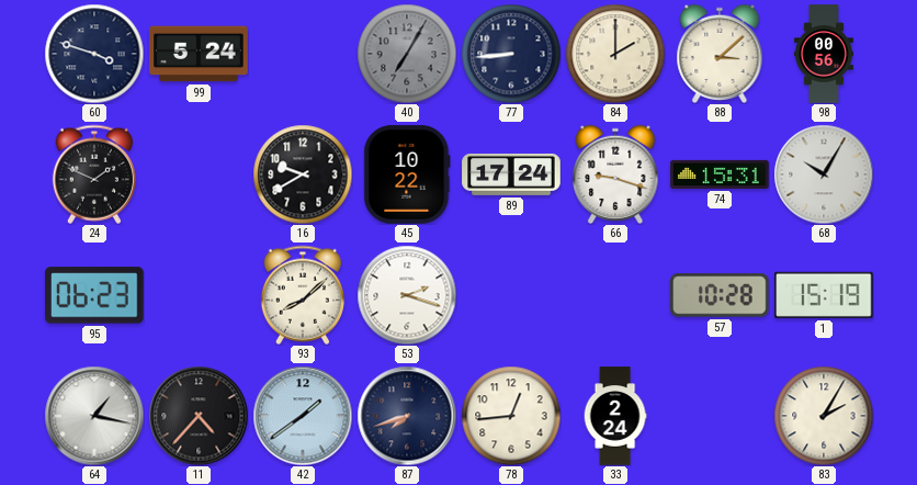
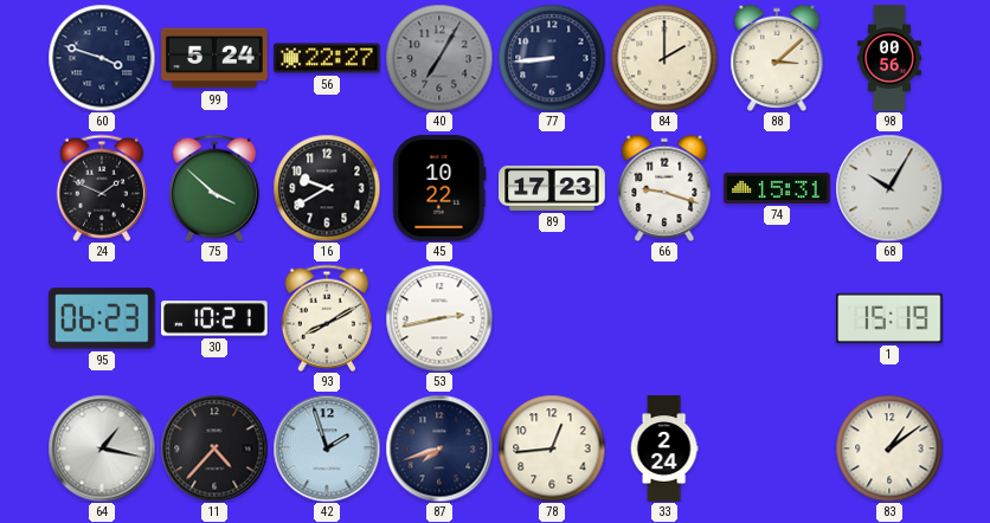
56: none -> 22:27
75: none -> 3:52
89: 17:24 -> 17:23
30: none -> 10:21
93: 8:08 -> 8:10
53: 2:18 -> 2:43
57: 10:28 -> none
42: 1:39 -> 1:57
83: 2:05 -> 1:09
